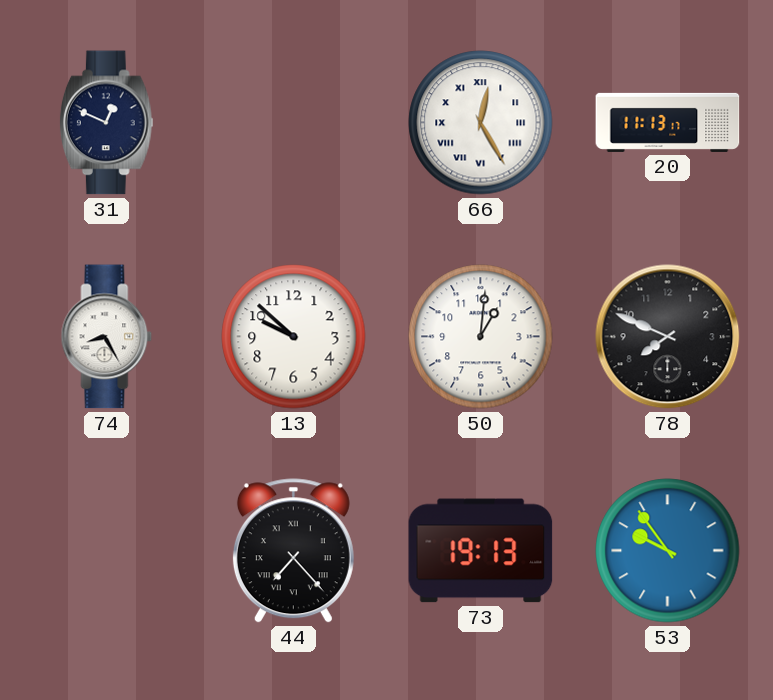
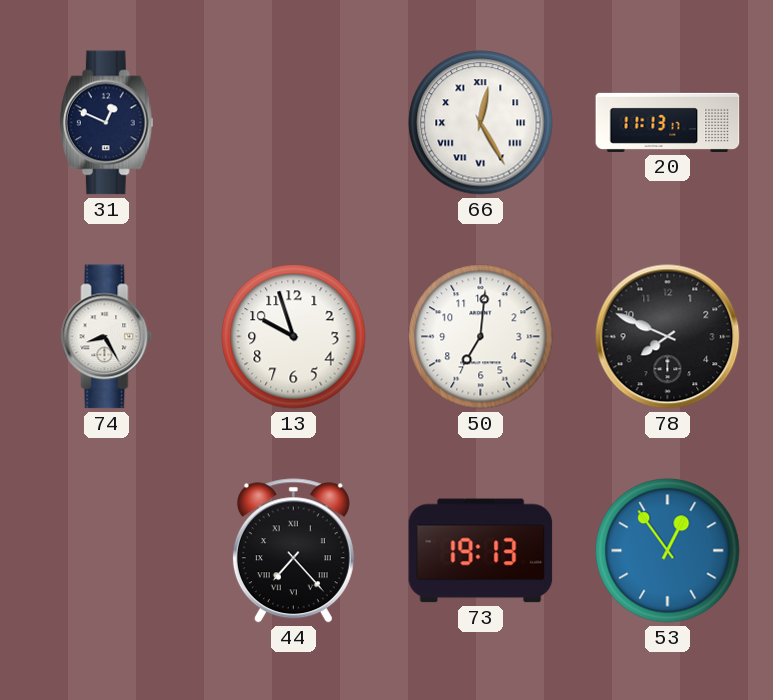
13: 9:52 -> 9:57
50: 1:01 -> 7:01
53: 9:54 -> 12:54
